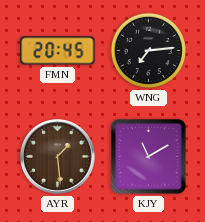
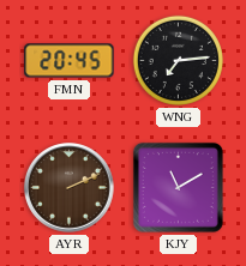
AYR: 1:29 -> 2:11
